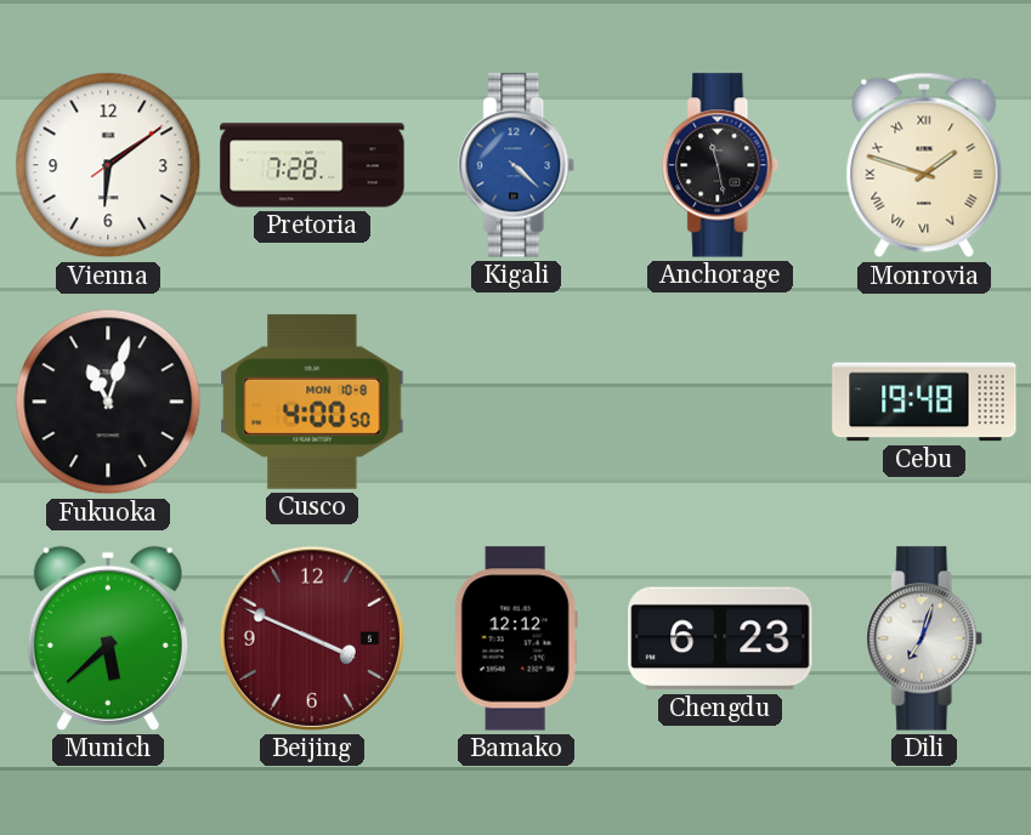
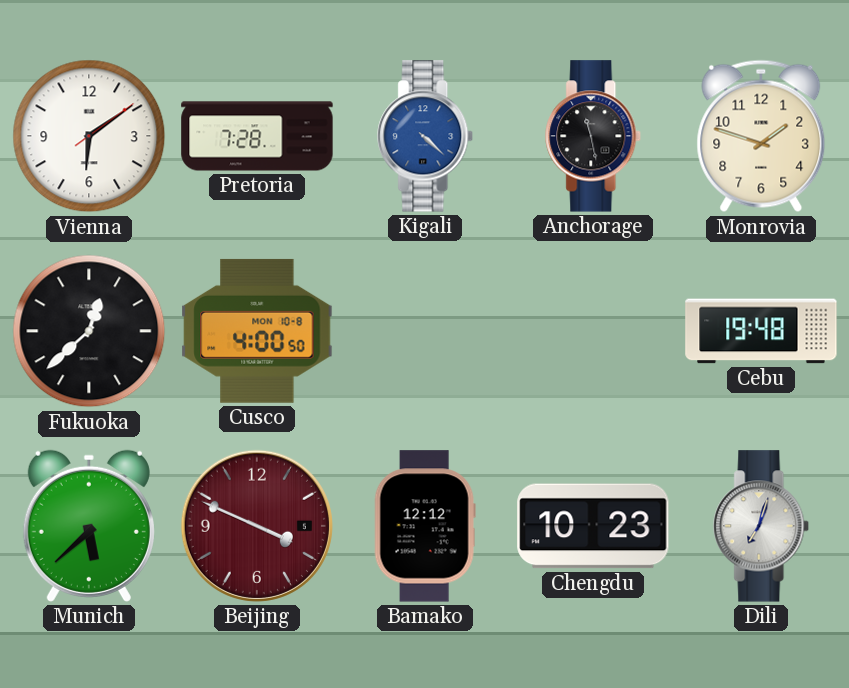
Monrovia numerals: Roman -> Arabic
Fukuoka: 11:03 -> 12:38
Chengdu: 6:23 -> 10:23
